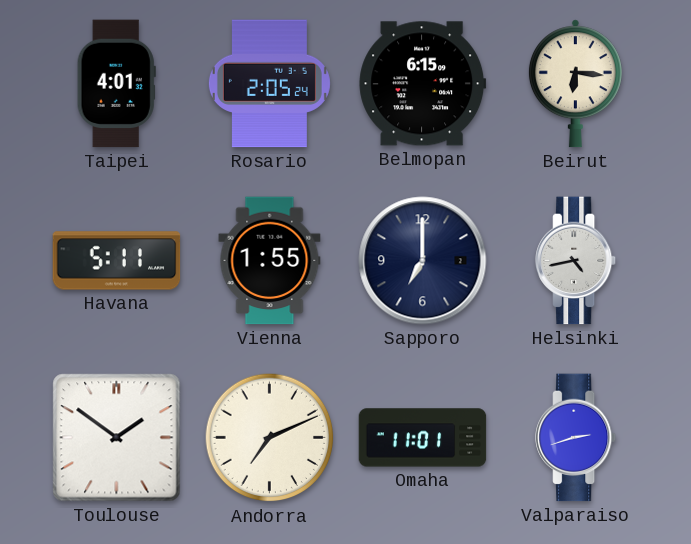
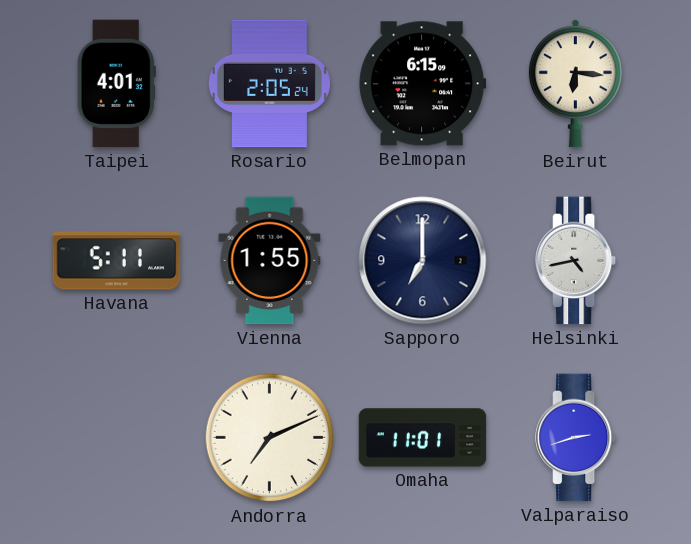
Toulouse: 1:51 -> none
